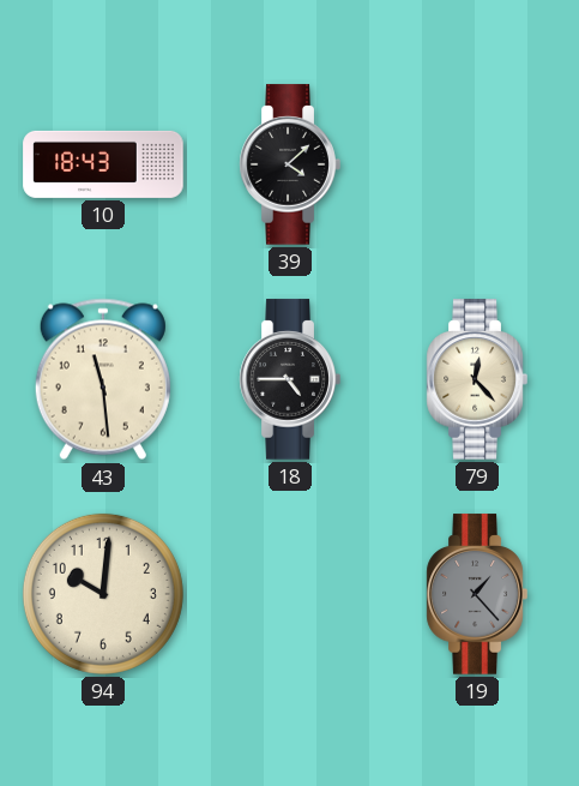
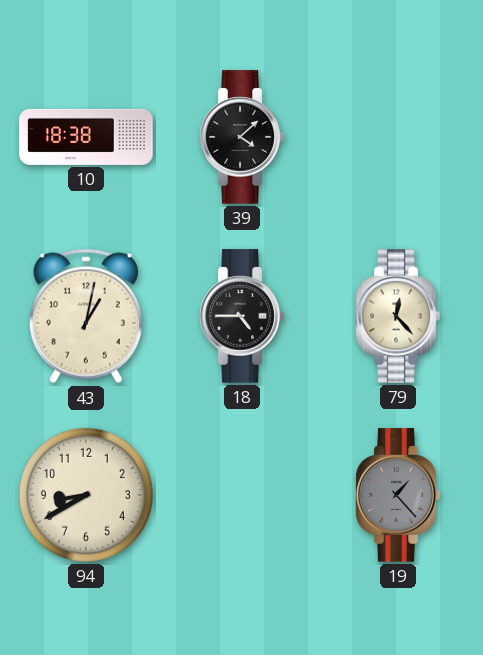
10: 18:43 -> 18:38
43: 11:29 -> 1:02
94: 10:01 -> 8:40
